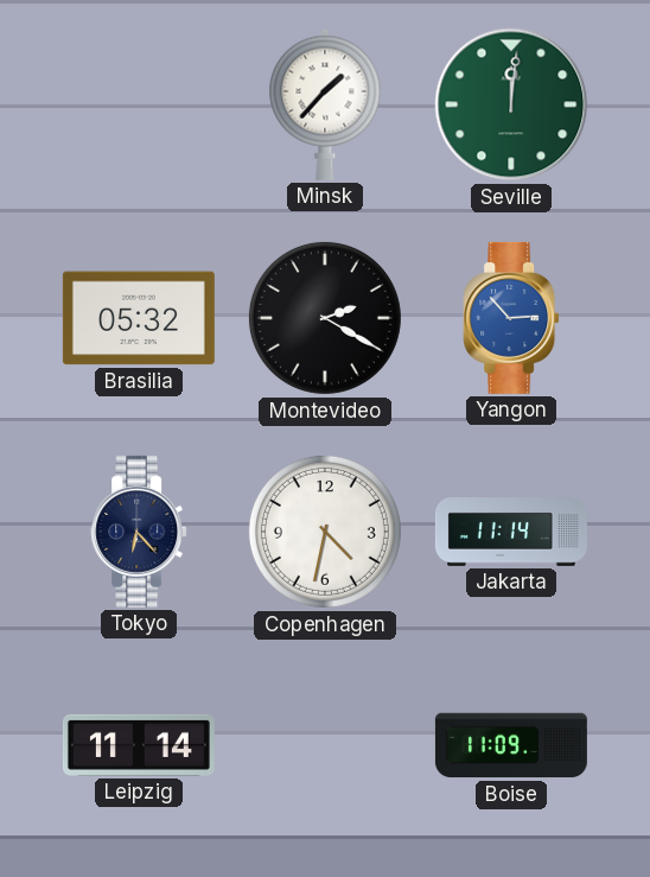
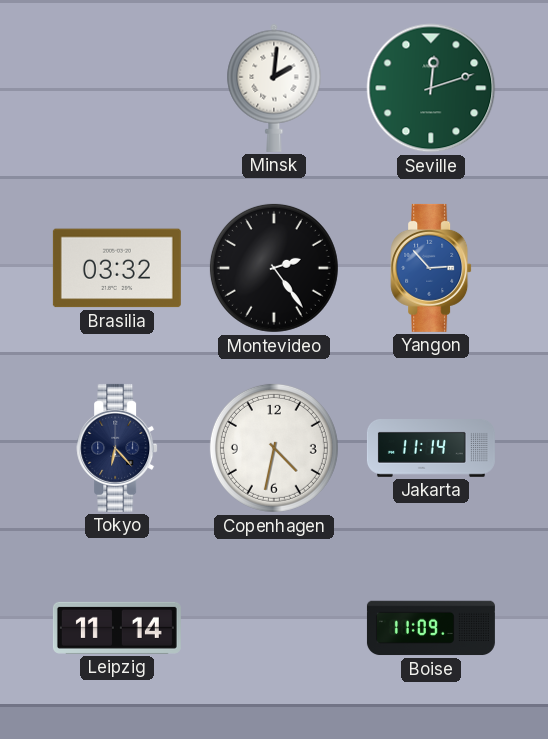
Minsk: 1:37 -> 2:01
Seville: 12:01 -> 12:12
Brasilia: 05:32 -> 03:32
Montevideo: 2:20 -> 2:24
